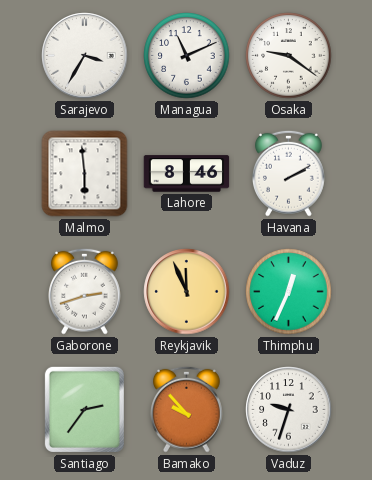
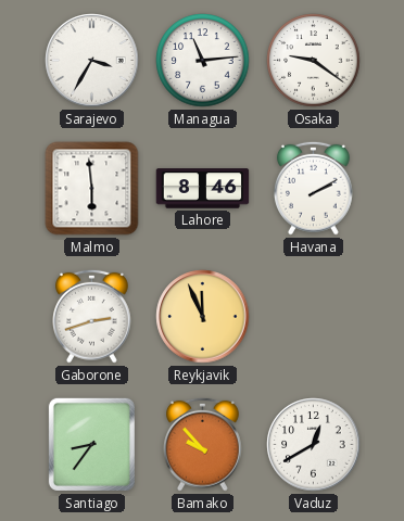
Managua: 11:11 -> 11:14
Thimphu: 12:34 -> none
Santiago: 2:36 -> 8:36
Vaduz: 9:33 -> 12:40
